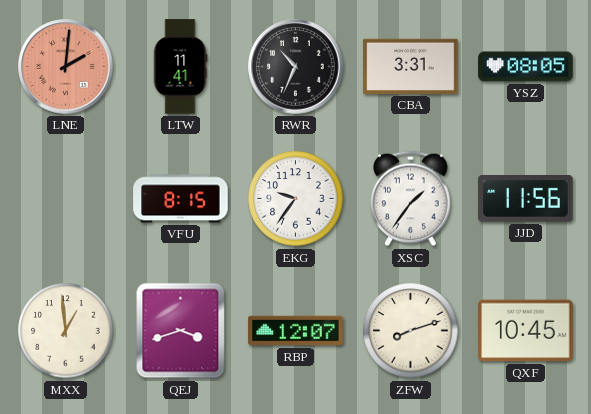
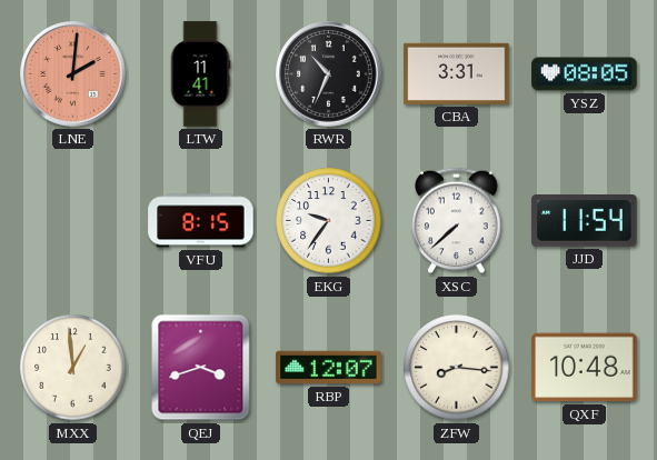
XSC: 1:36 -> 7:38
JJD: 11:56 -> 11:54
ZFW: 8:12 -> 8:16
QXF: 10:45 -> 10:48
